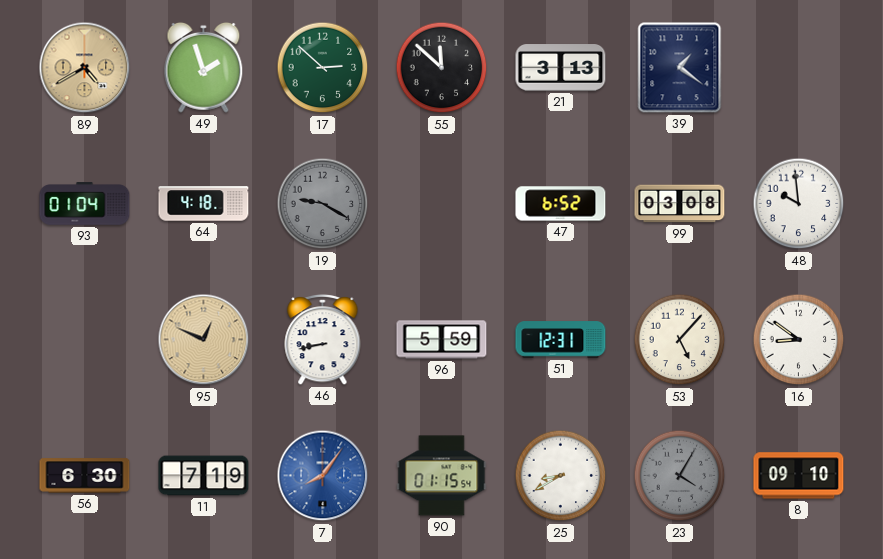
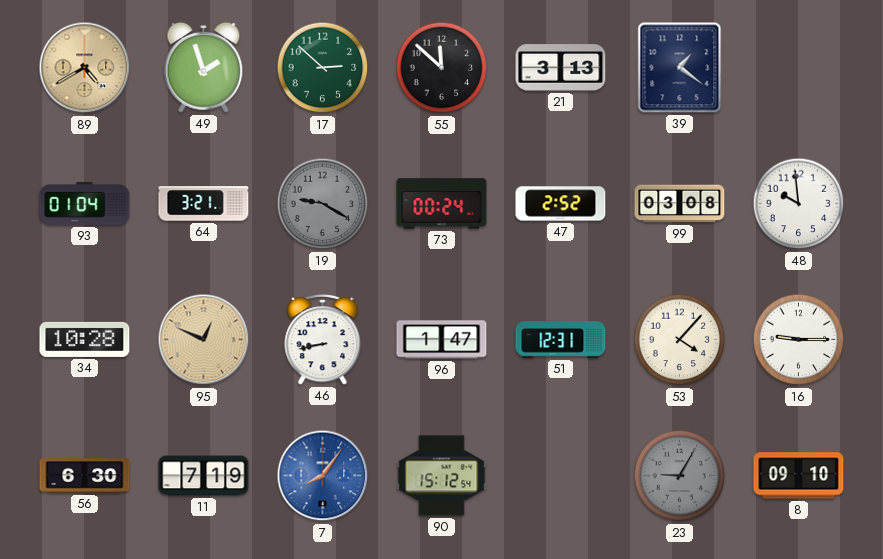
64: 4:18 -> 3:21
73: none -> 00:24
47: 6:52 -> 2:52
34: none -> 10:28
96: 5:59 -> 1:47
53: 5:07 -> 4:07
16: 8:51 -> 9:15
90: 01:15 -> 15:12
25: 8:40 -> none
23: 4:05 -> 9:05
